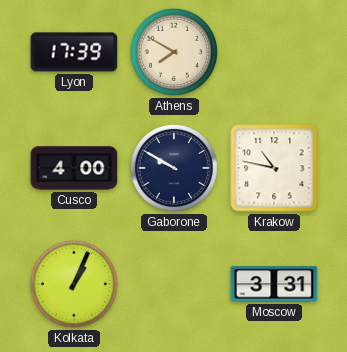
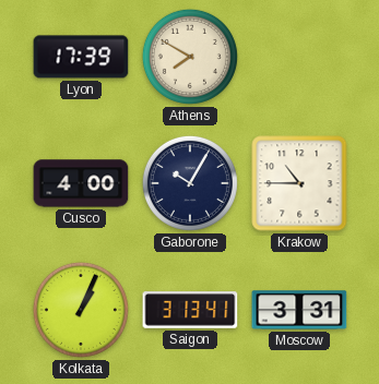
Gaborone: 9:50 -> 10:05
Krakow: 10:47 -> 10:45
Saigon: none -> 3:13
